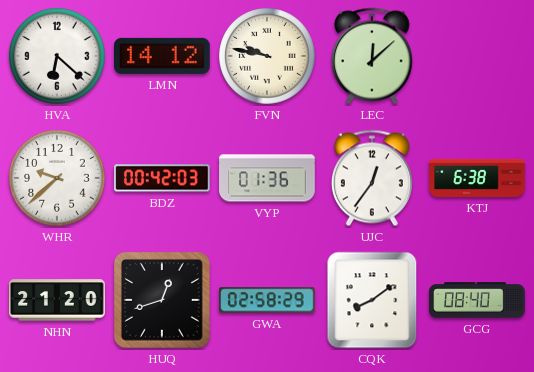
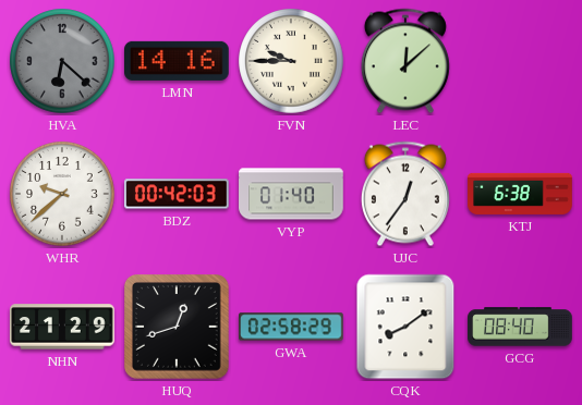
HVA dial: white -> grey
LMN: 14:12 -> 14:16
FVN: 9:47 -> 9:45
VYP: 01:36 -> 01:40
NHN: 21:20 -> 21:29
